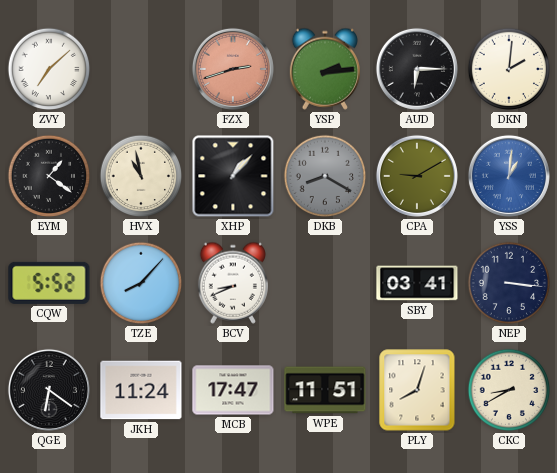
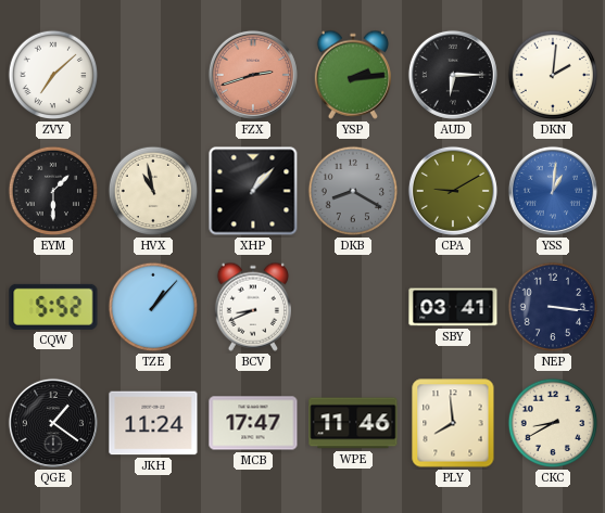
EYM: 1:21 -> 1:30
TZE: 8:07 -> 1:07
QGE: 6:21 -> 1:21
WPE: 11:51 -> 11:46
PLY: 8:03 -> 7:59
